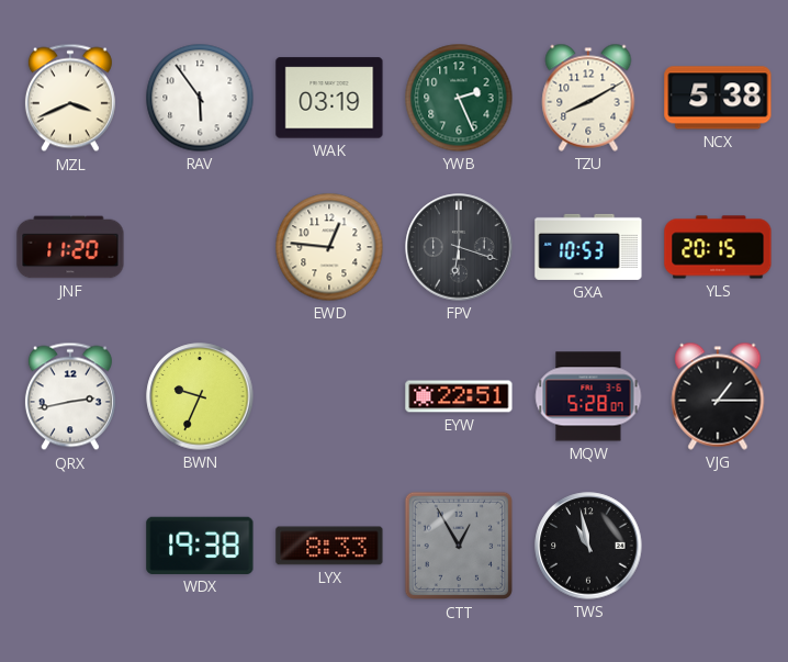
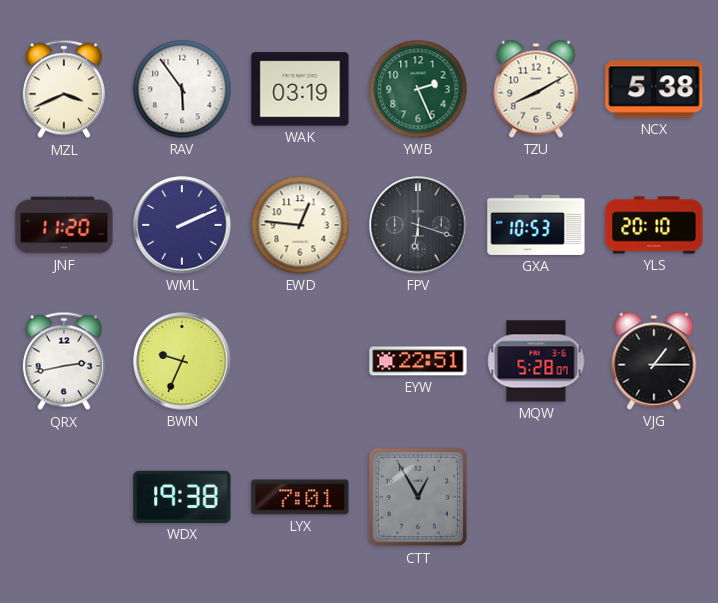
WML: none -> 2:11
YLS: 20:15 -> 20:10
LYX: 8:33 -> 7:01
TWS: 10:58 -> none
